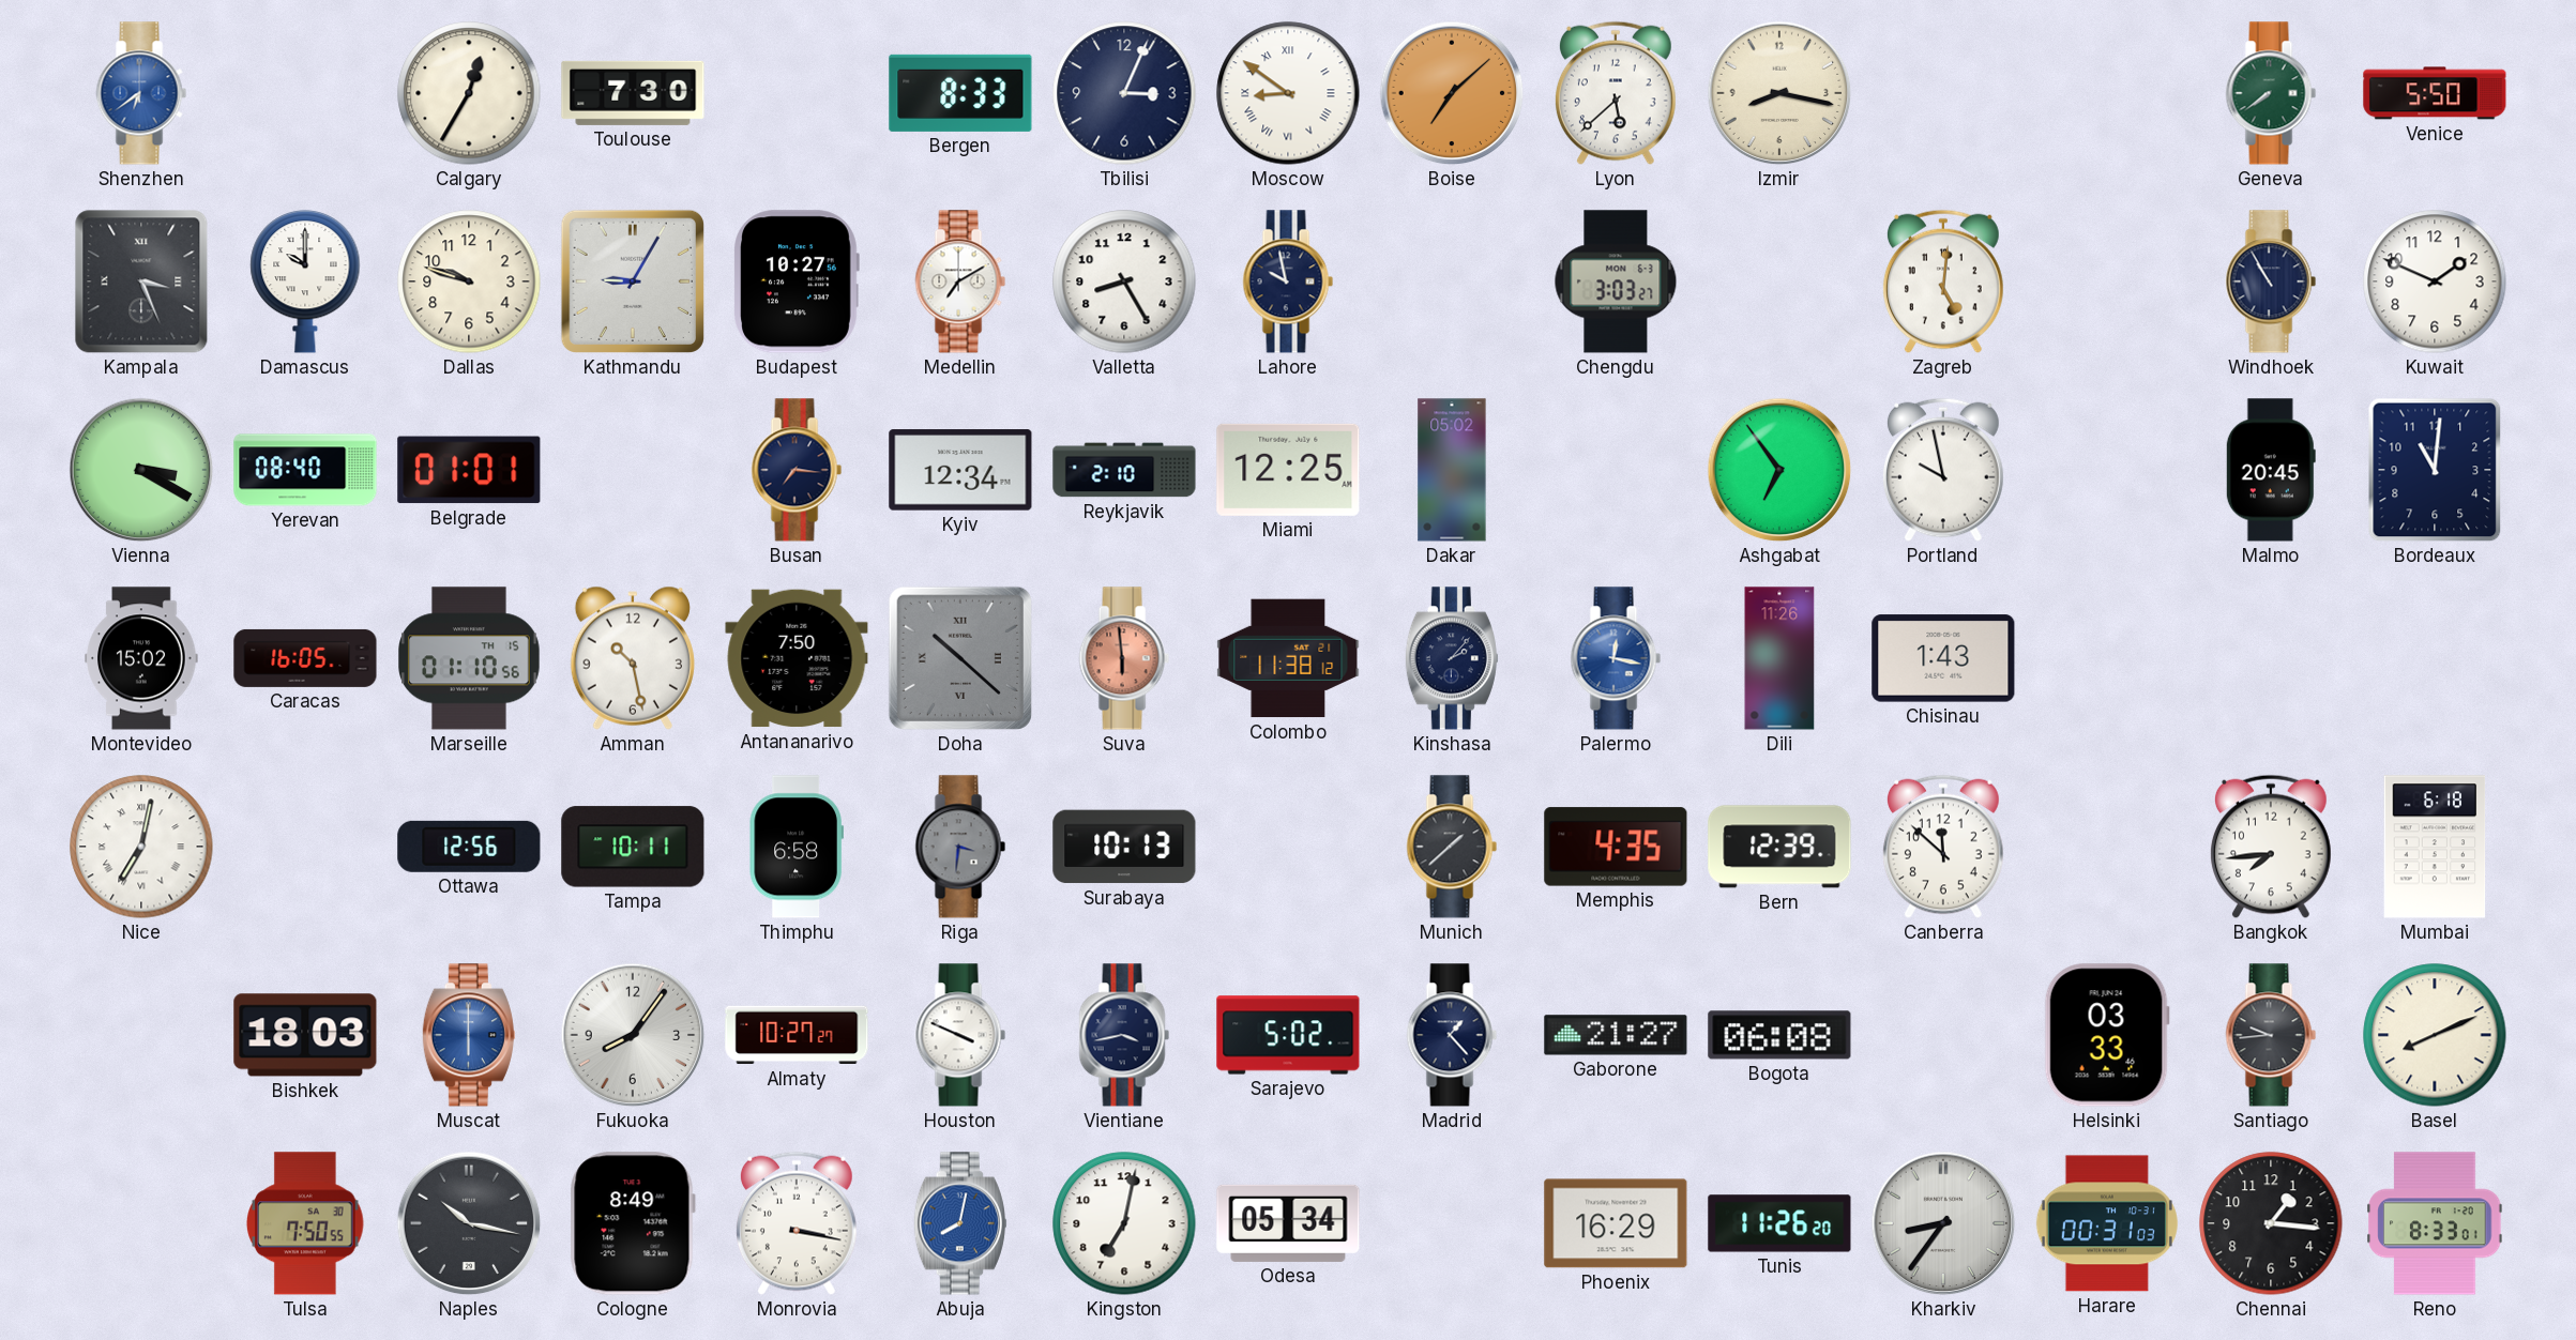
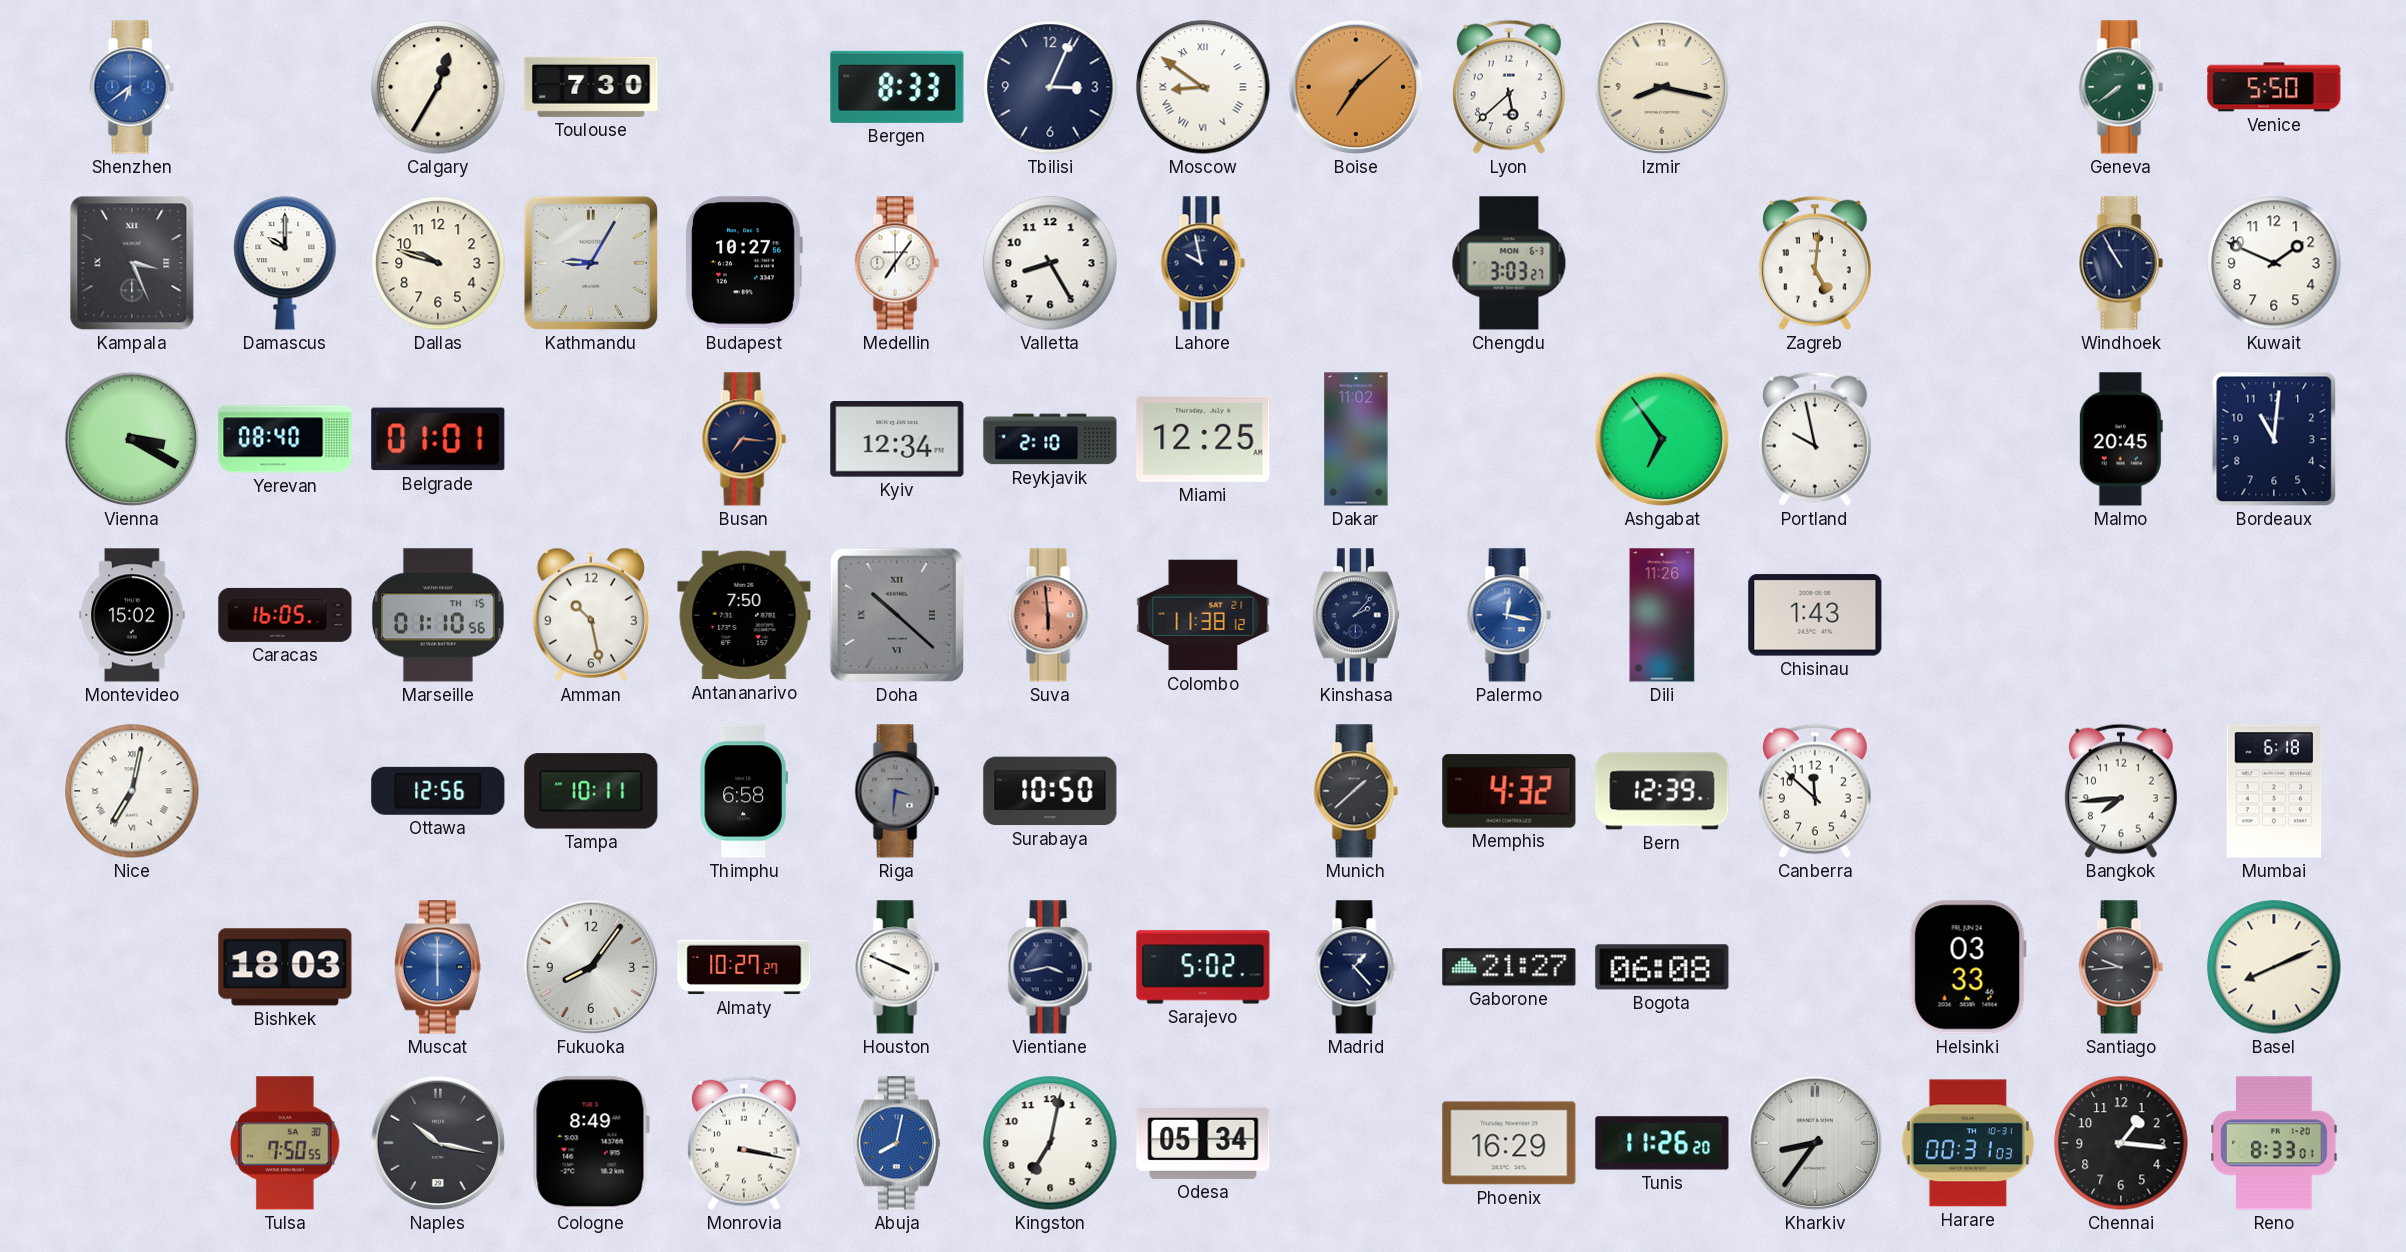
Medellin: 7:10 -> 7:06
Dakar: 05:02 -> 11:02
Surabaya: 10:13 -> 10:50
Memphis: 4:35 -> 4:32
